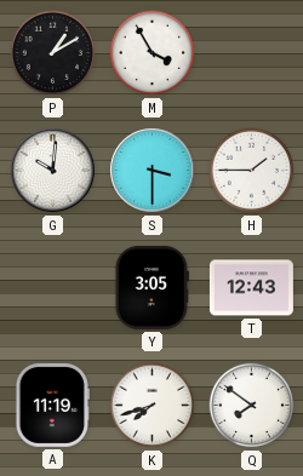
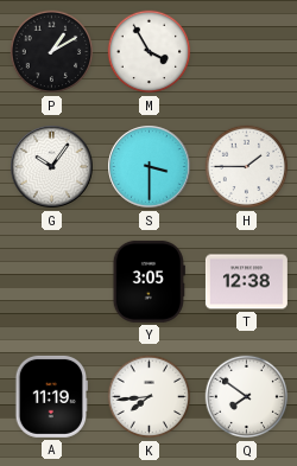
G: 10:01 -> 10:06
T: 12:43 -> 12:38
K: 7:42 -> 7:44
